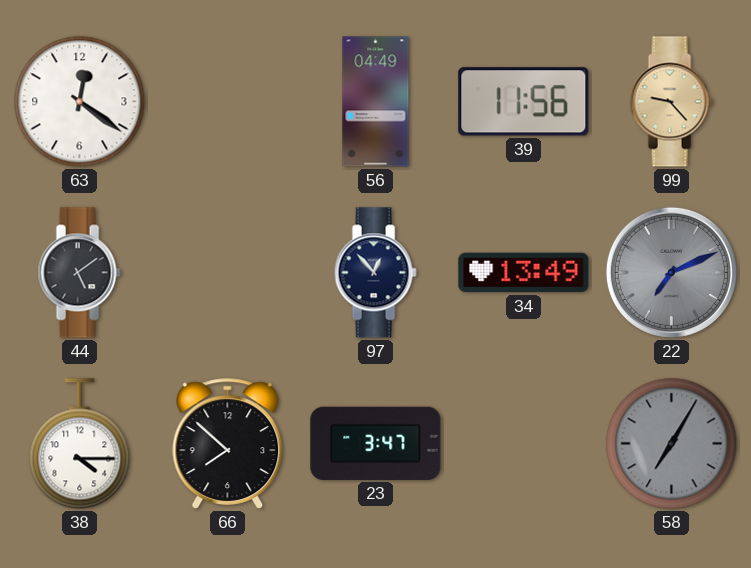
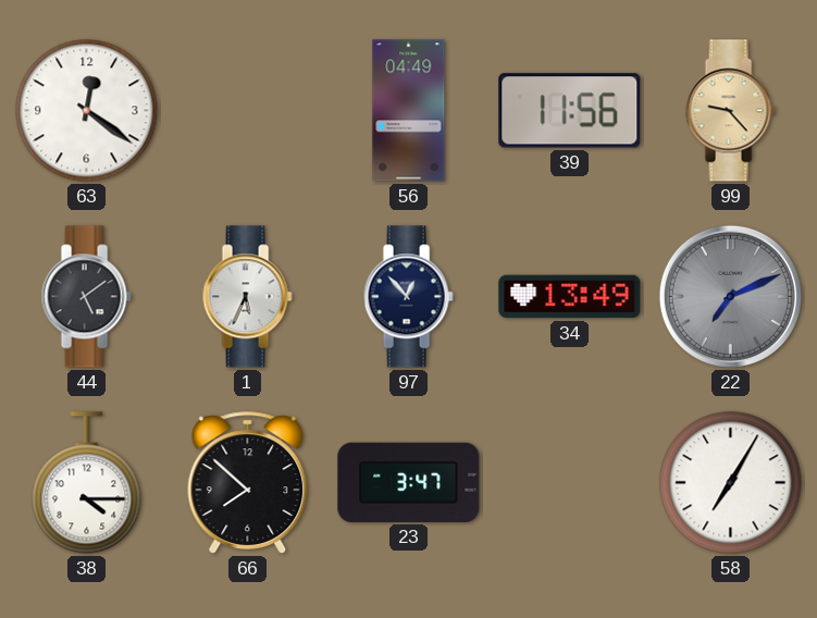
1: none -> 5:34
58 dial: grey -> white
